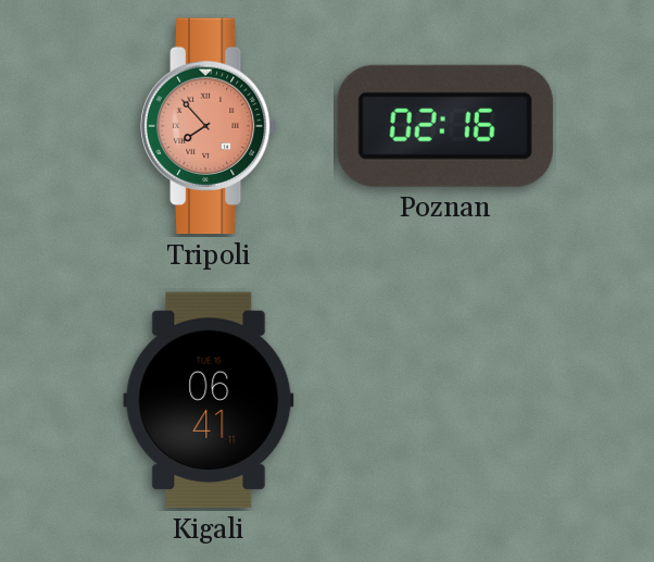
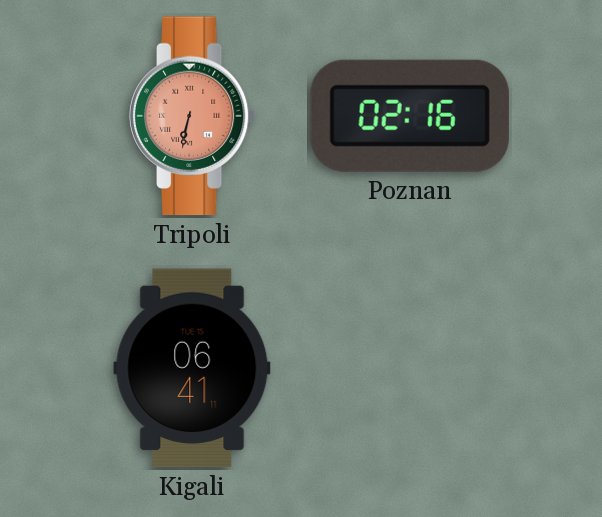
Tripoli: 7:53 -> 6:32
